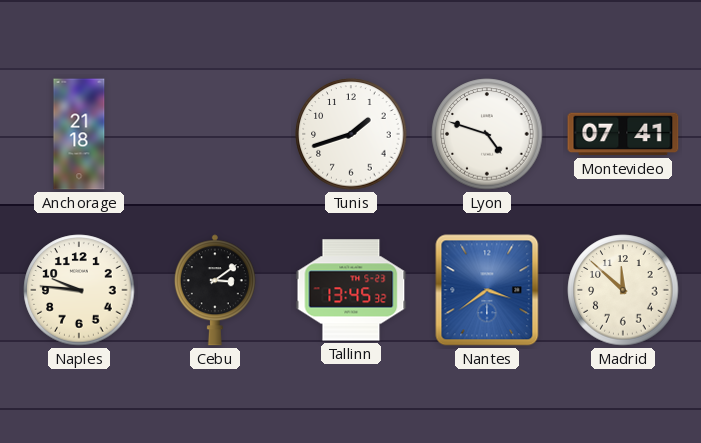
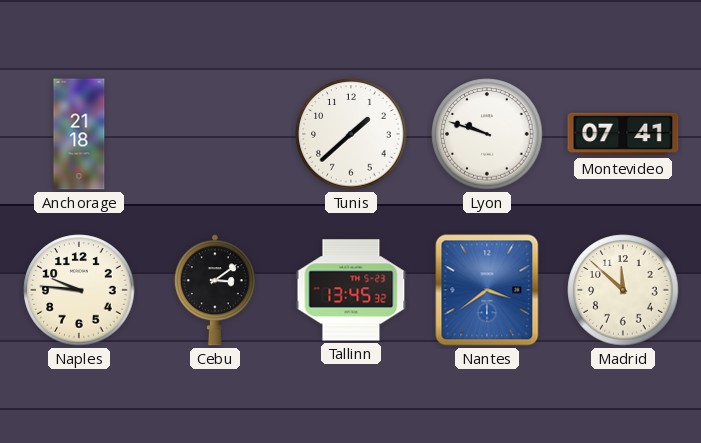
Tunis: 1:42 -> 1:38
Lyon: 4:48 -> 9:48
